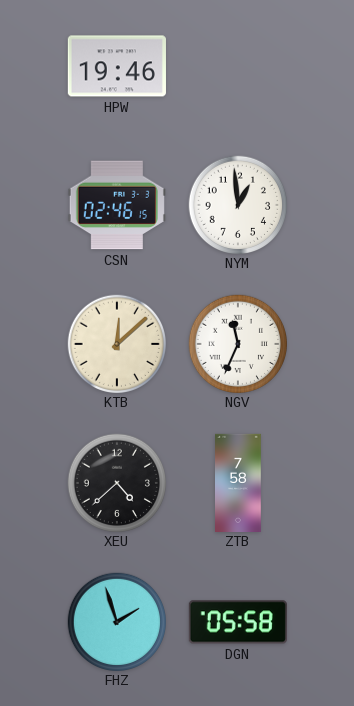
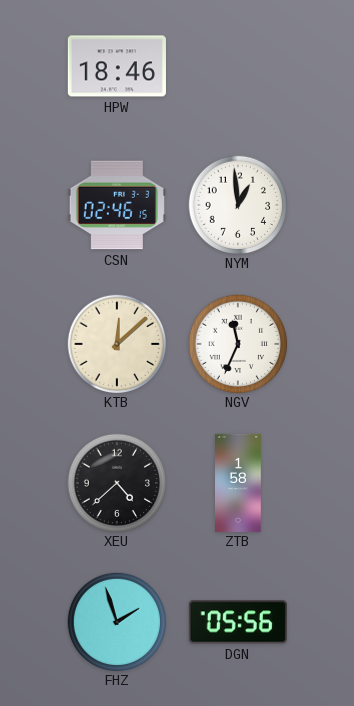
HPW: 19:46 -> 18:46
ZTB: 7:58 -> 1:58
DGN: 05:58 -> 05:56
